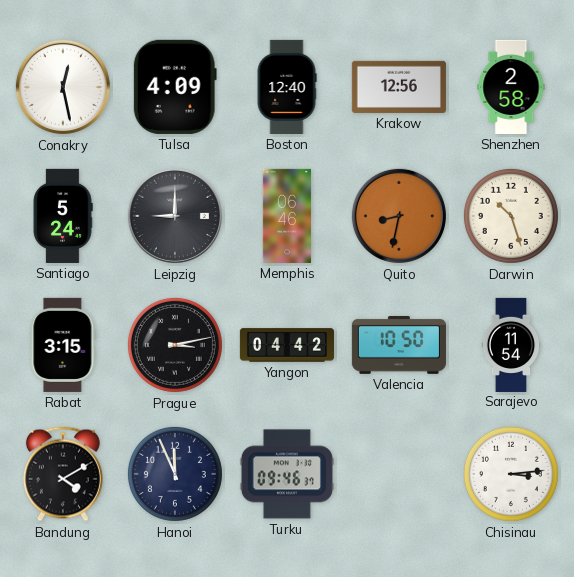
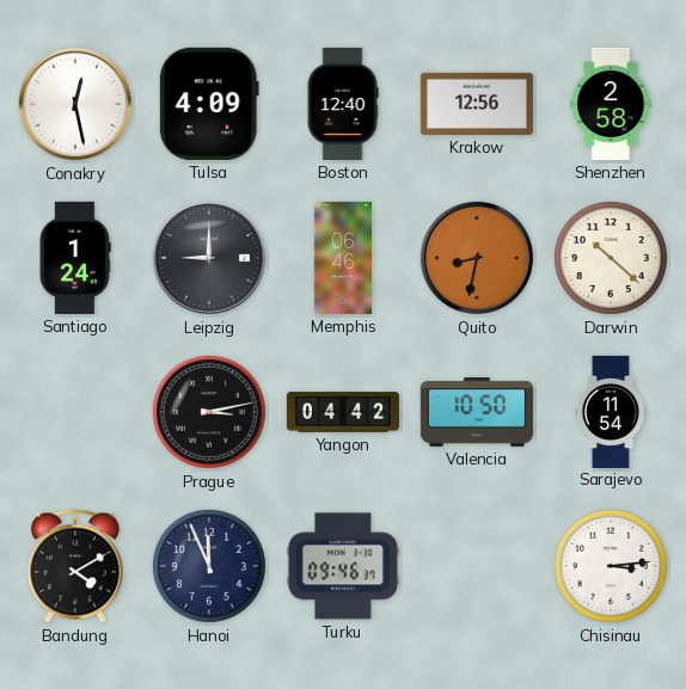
Santiago: 5:24 -> 1:24
Darwin: 10:27 -> 10:22
Rabat: 3:15 -> none
